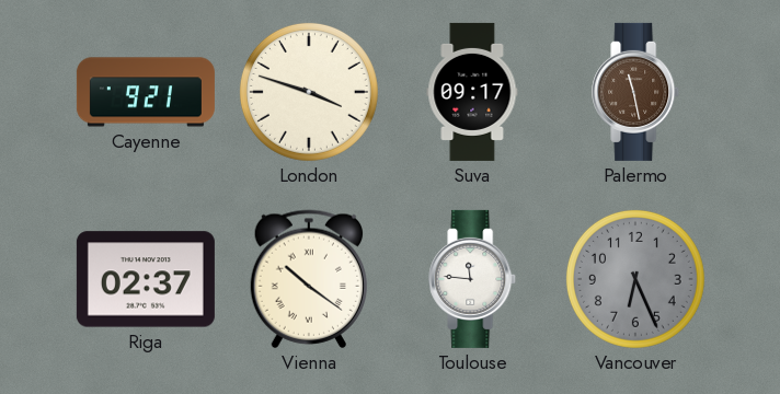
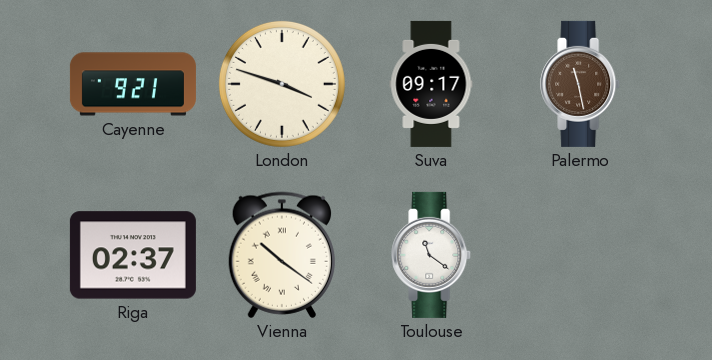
Toulouse: 11:46 -> 11:21
Vancouver: 6:26 -> none
